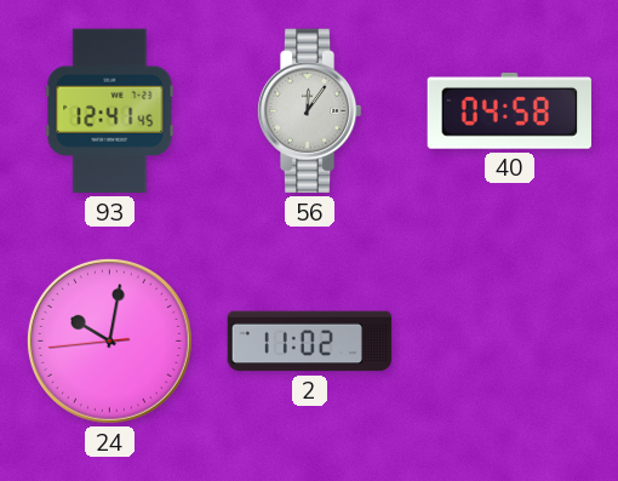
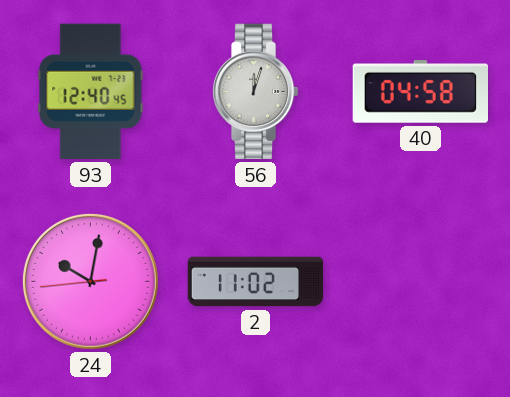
93: 12:41 -> 12:40
56: 12:06 -> 12:03
